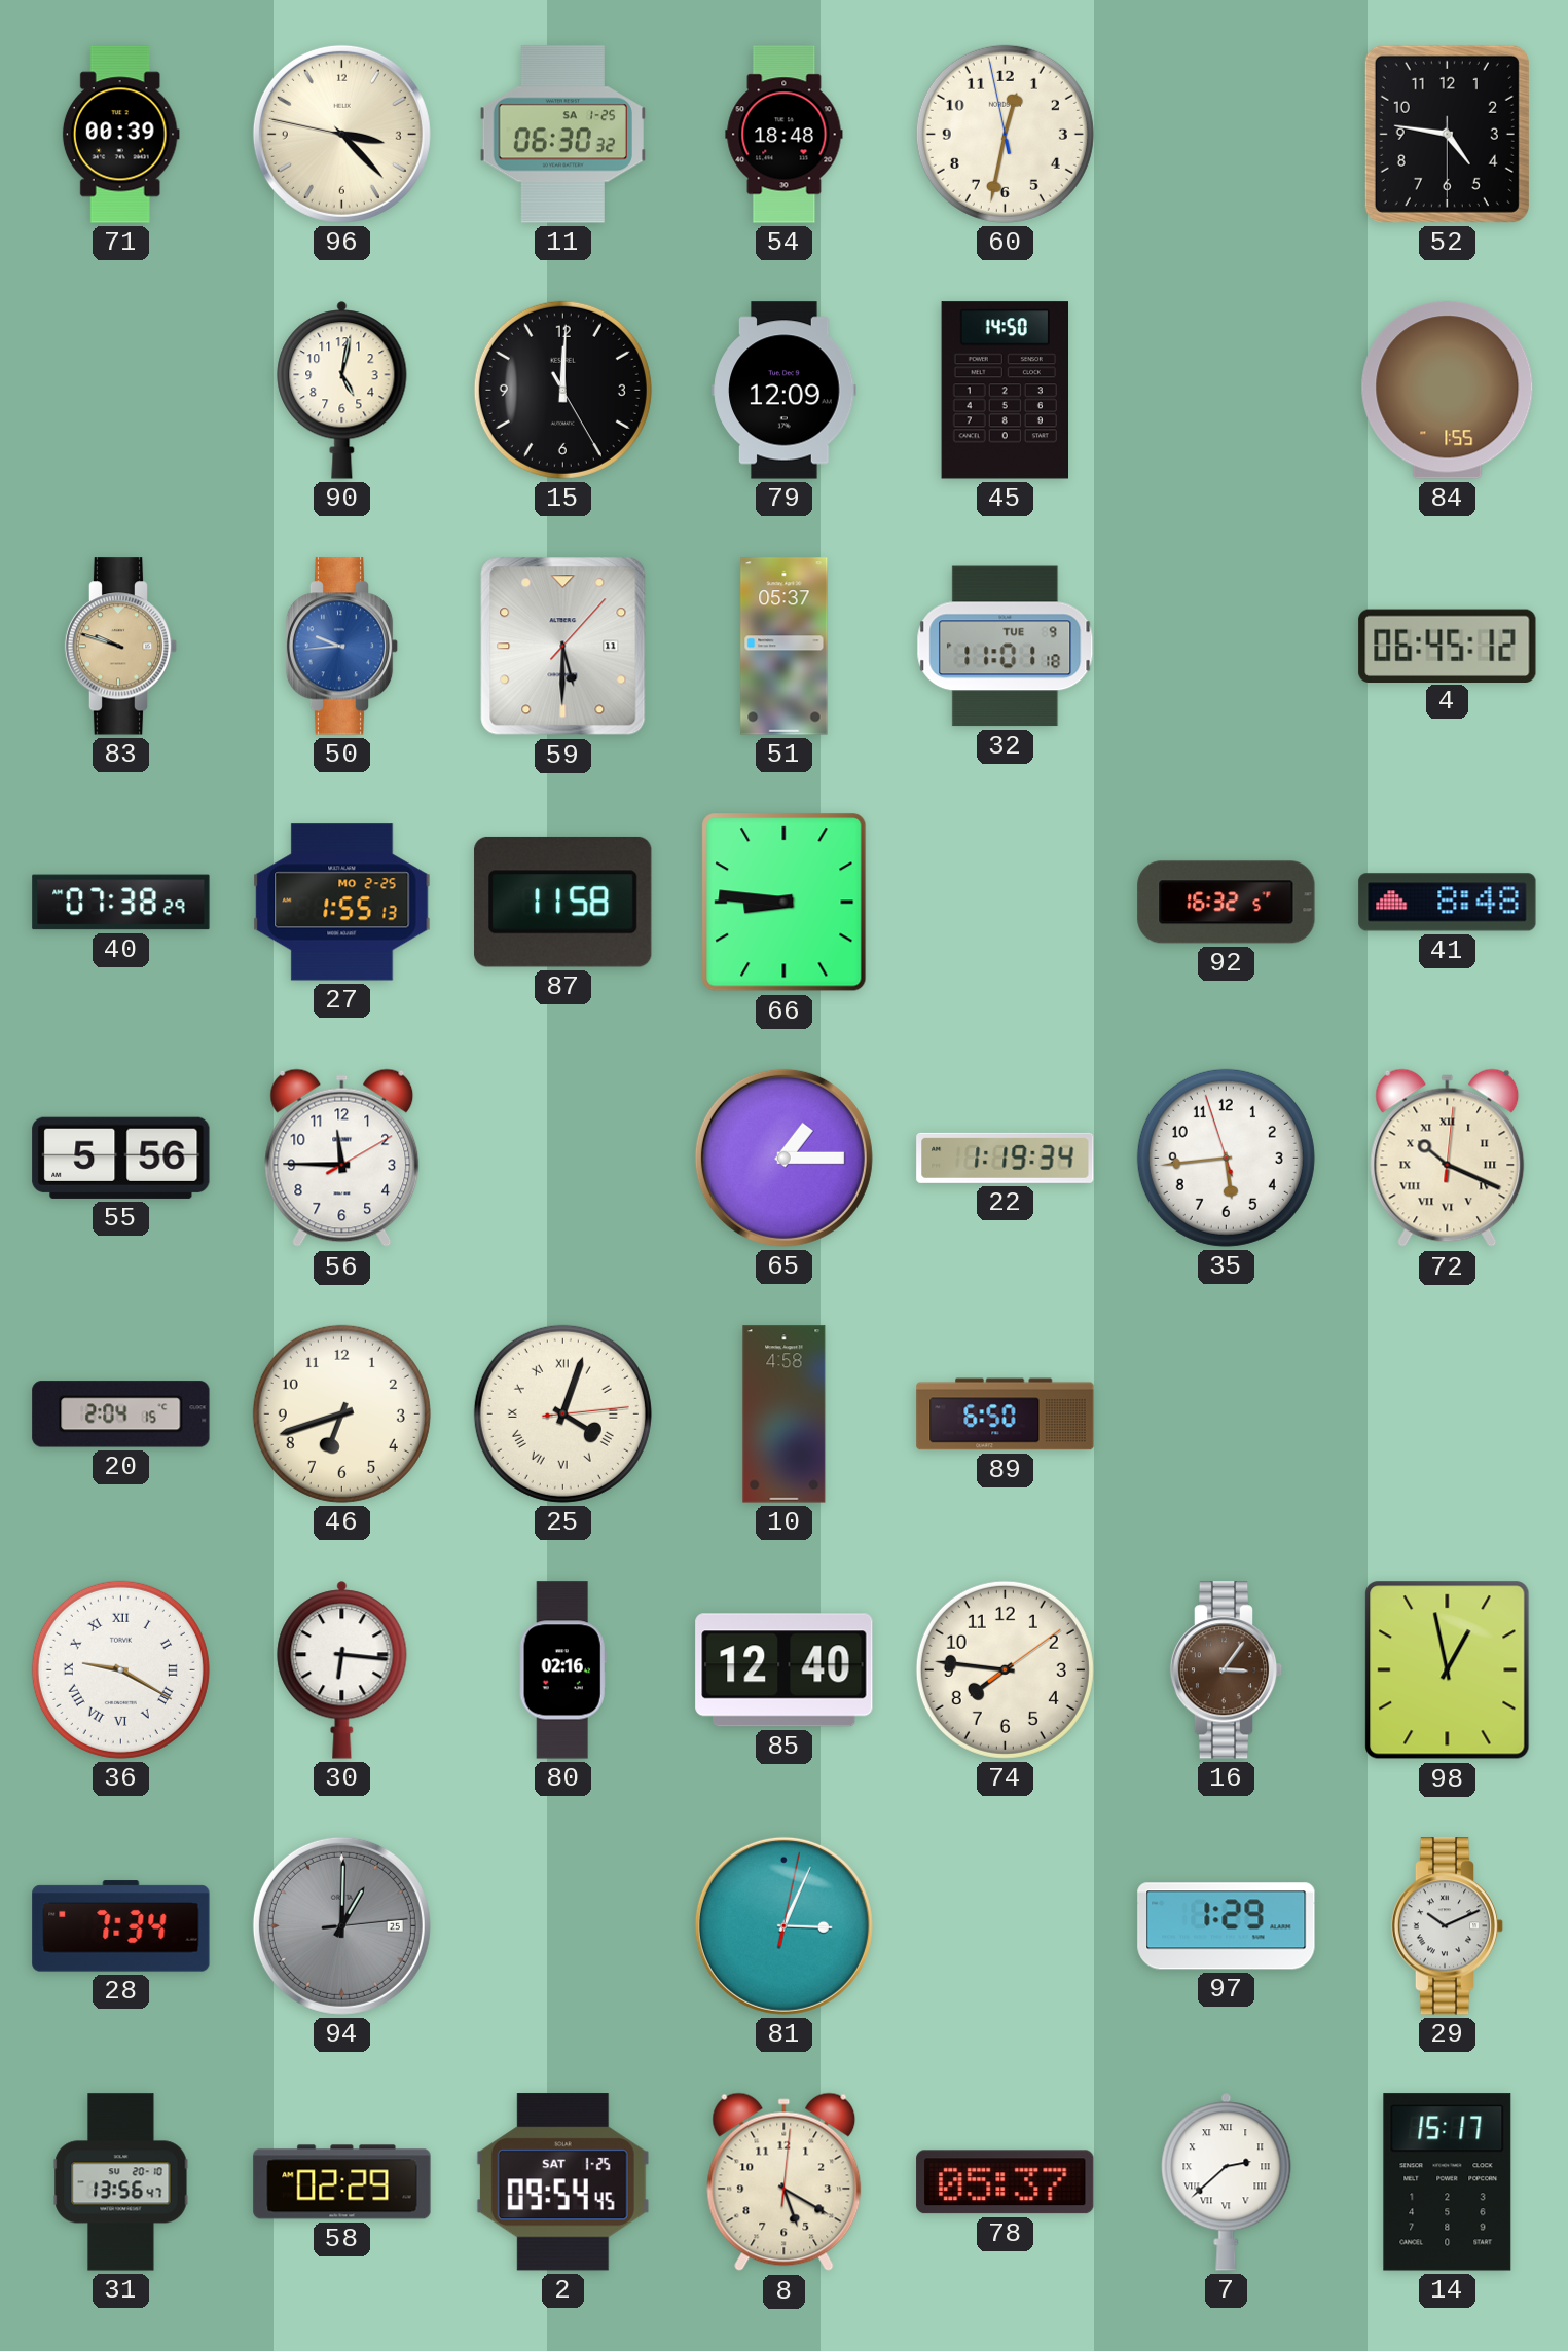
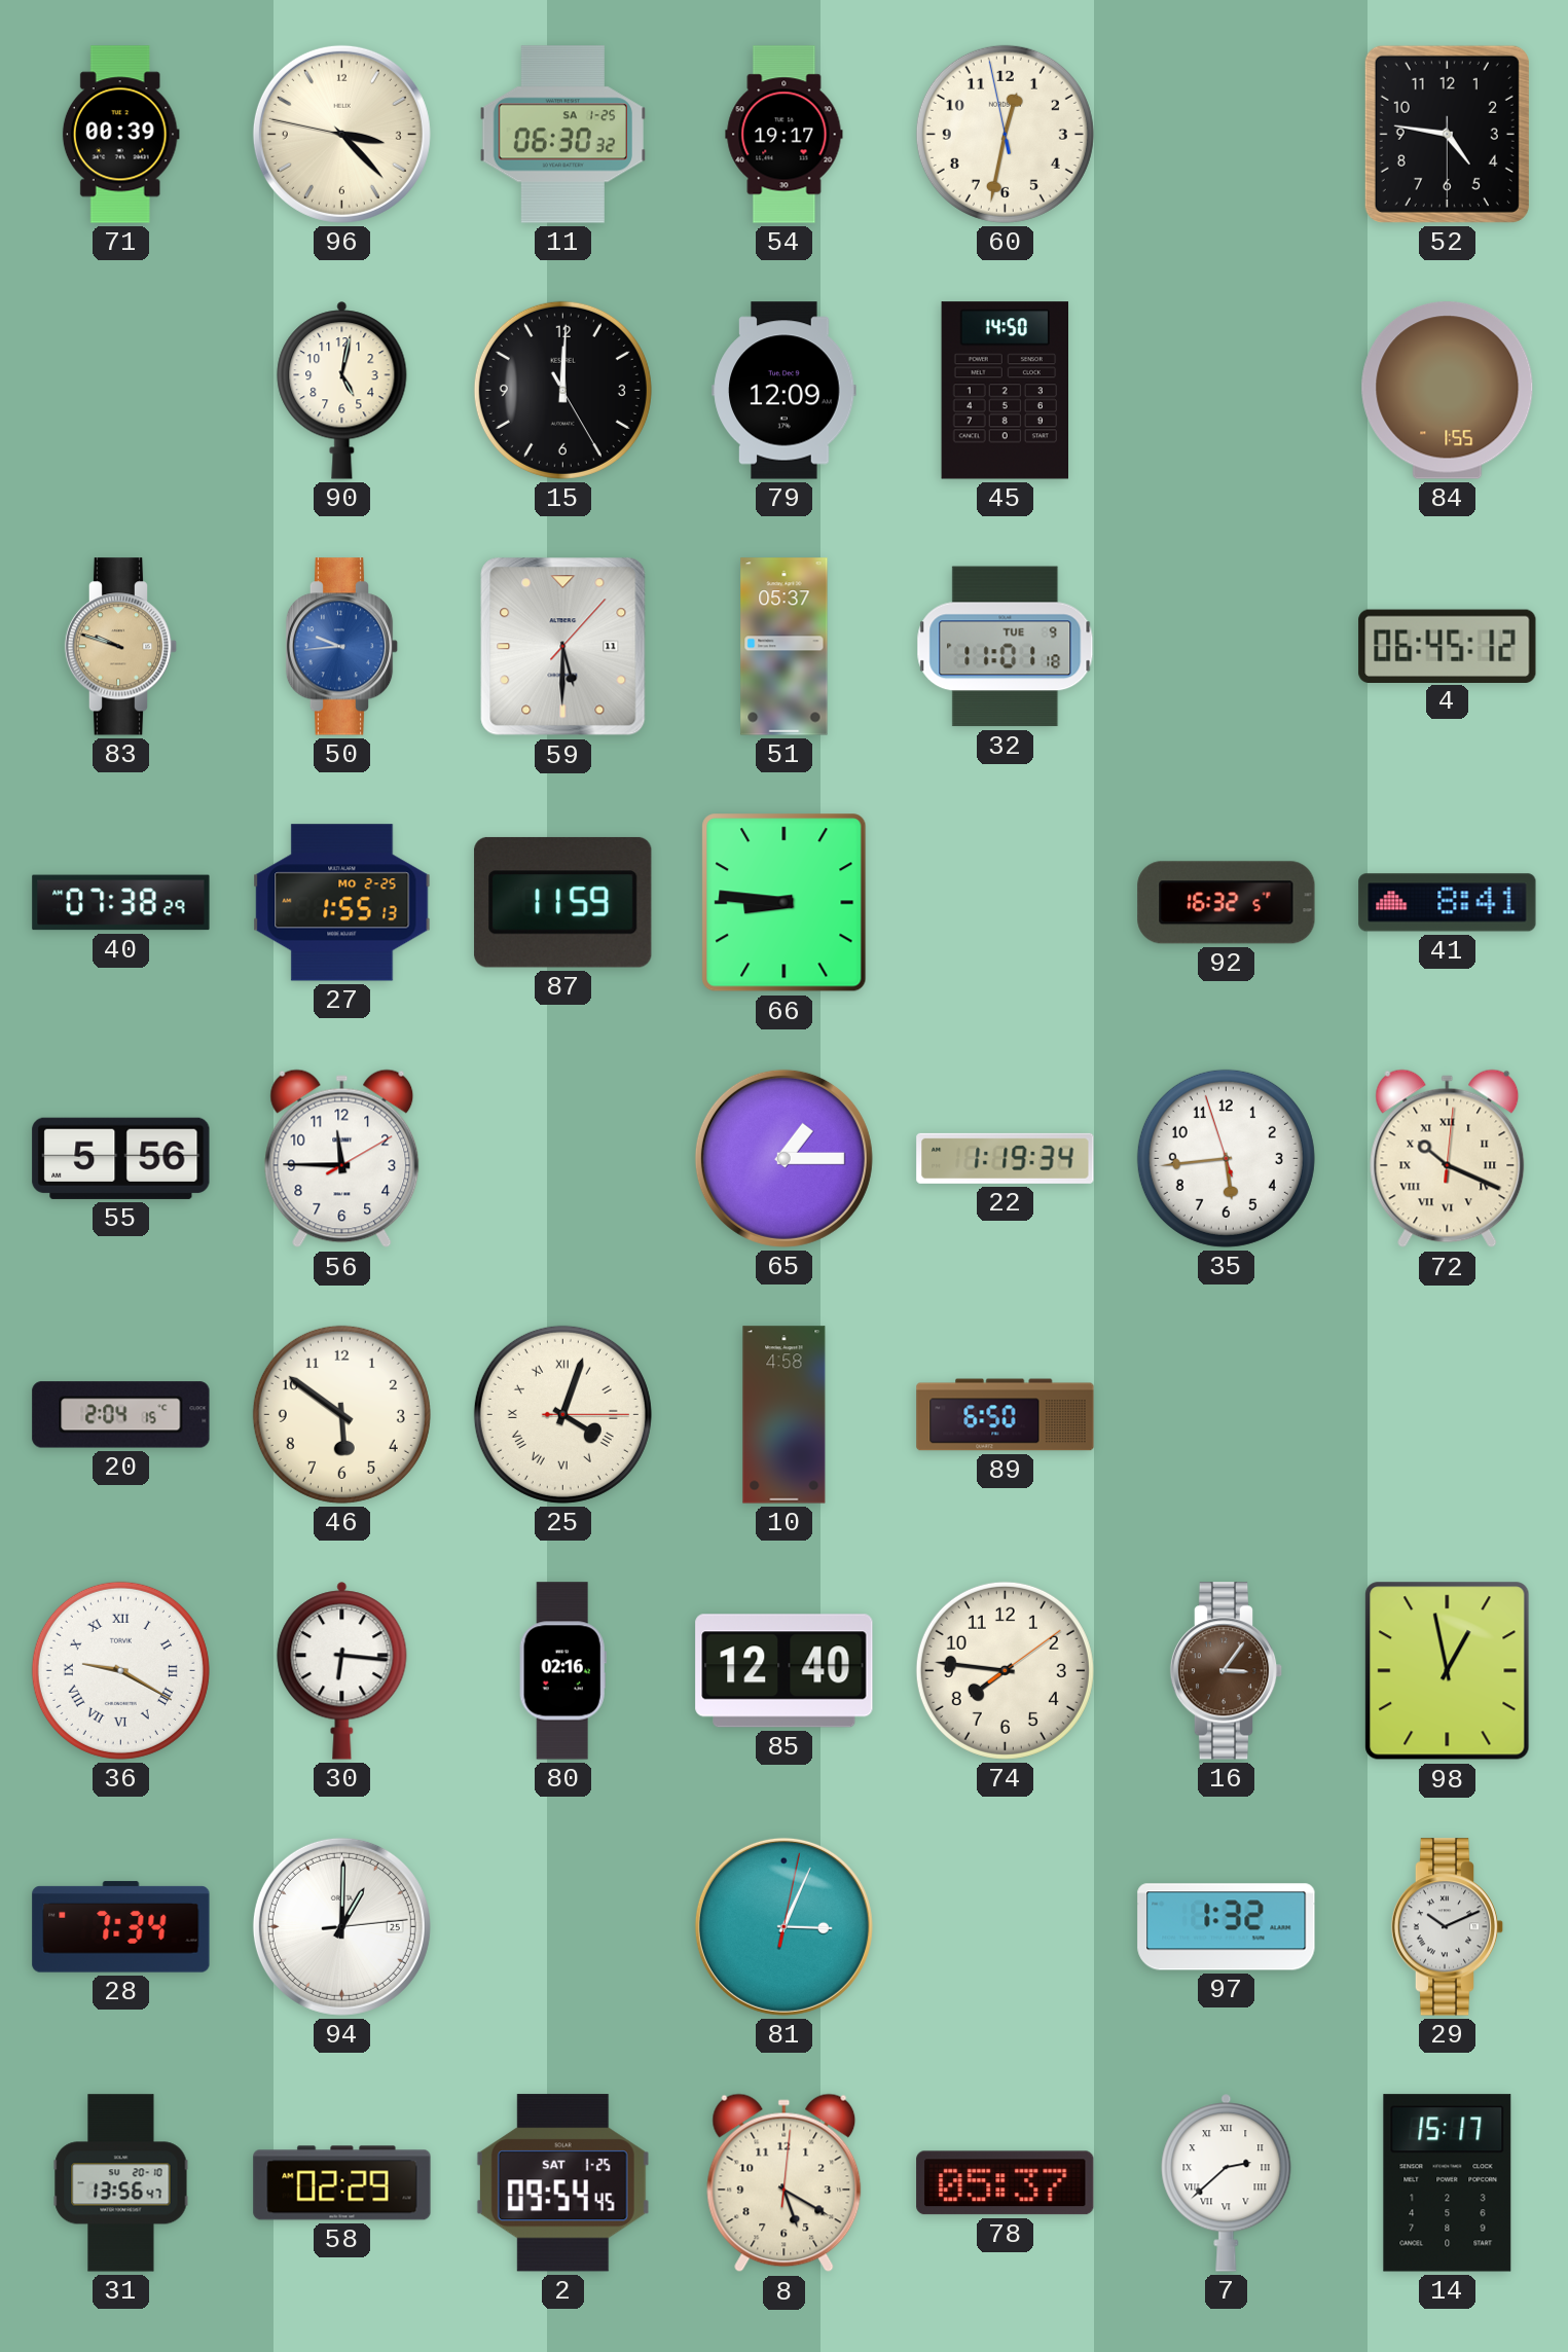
54: 18:48 -> 19:17
87: 11:58 -> 11:59
41: 8:48 -> 8:41
46: 6:42 -> 5:51
25: 4:03:14 -> 4:03:15
94 dial: grey -> white
97: 1:29 -> 1:32
